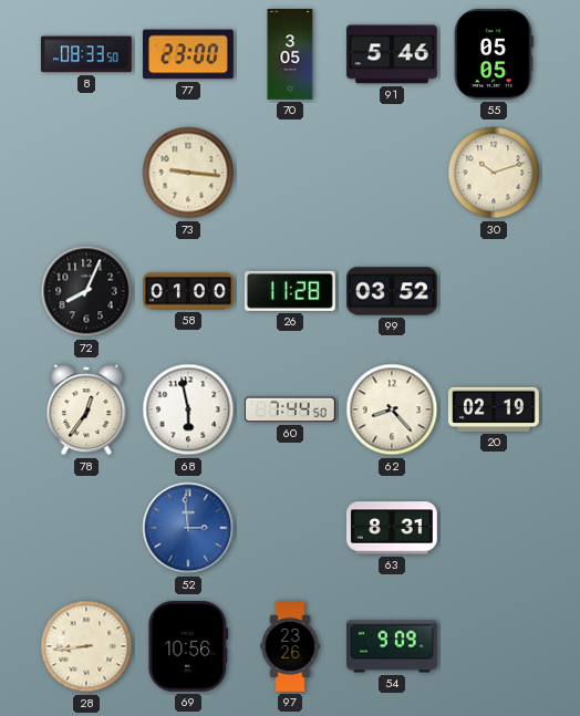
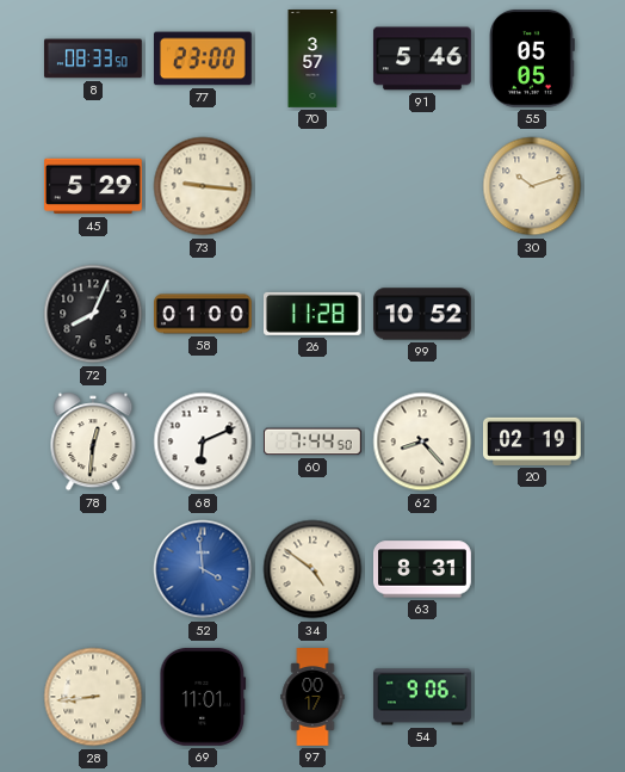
70: 3:05 -> 3:57
45: none -> 5:29
99: 03:52 -> 10:52
78: 12:36 -> 12:31
68: 5:58 -> 6:11
52: 2:59 -> 3:59
34: none -> 4:51
69: 10:56 -> 11:01
97: 23:26 -> 00:17
54: 9:09 -> 9:06
